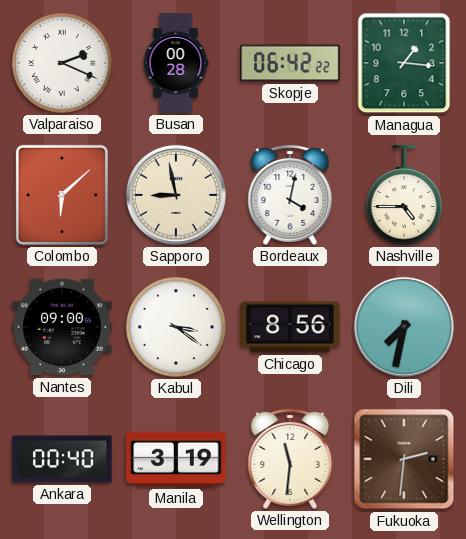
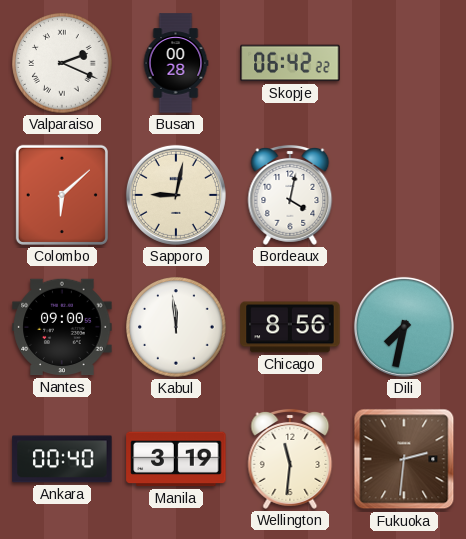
Managua: 1:16 -> none
Sapporo: 8:58 -> 9:02
Nashville: 4:45 -> none
Kabul: 3:21 -> 11:59
